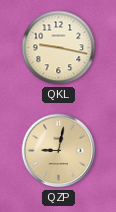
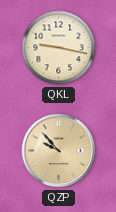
QZP: 9:02 -> 9:53
